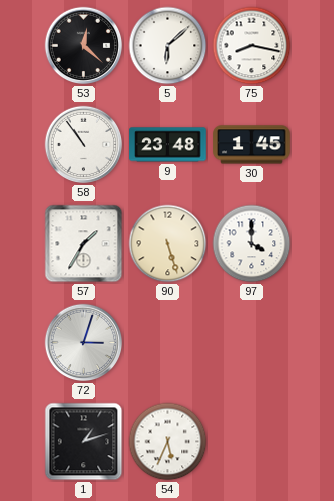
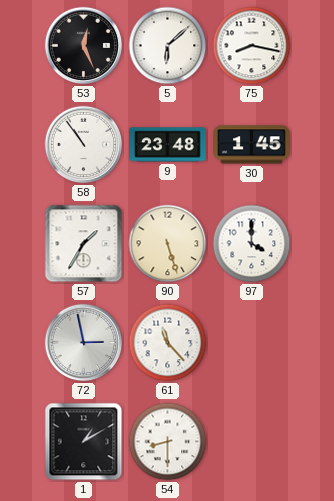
53: 12:22 -> 12:26
72: 3:03 -> 2:58
61: none -> 11:23
1: 1:12 -> 1:10
54: 5:34 -> 8:30
